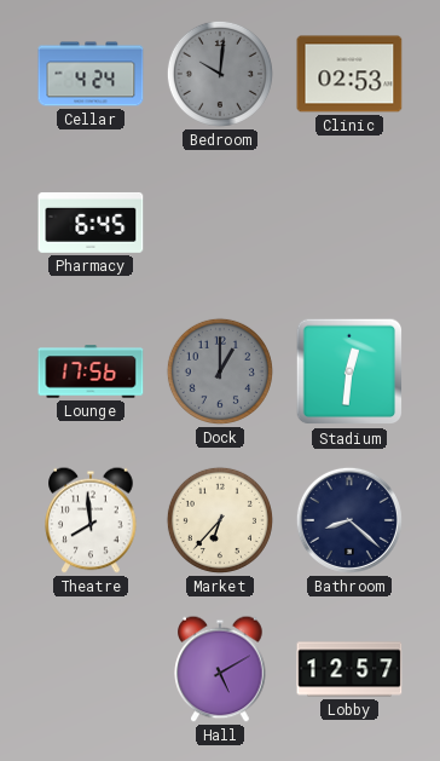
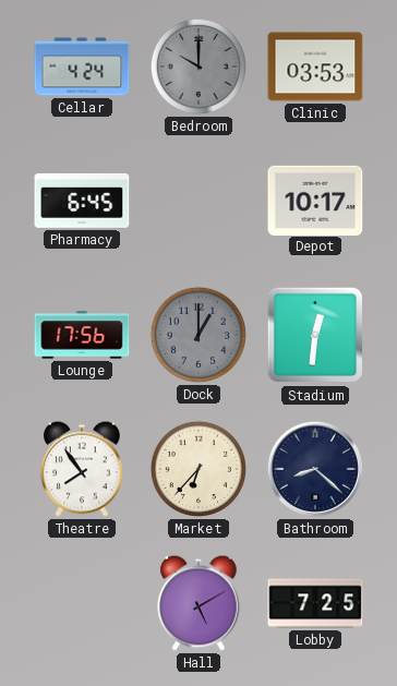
Bedroom: 10:01 -> 10:00
Clinic: 02:53 -> 03:53
Depot: none -> 10:17
Theatre: 7:59 -> 7:54
Lobby: 12:57 -> 7:25
